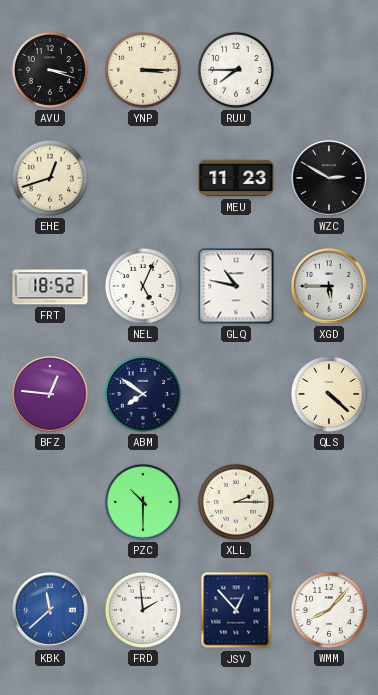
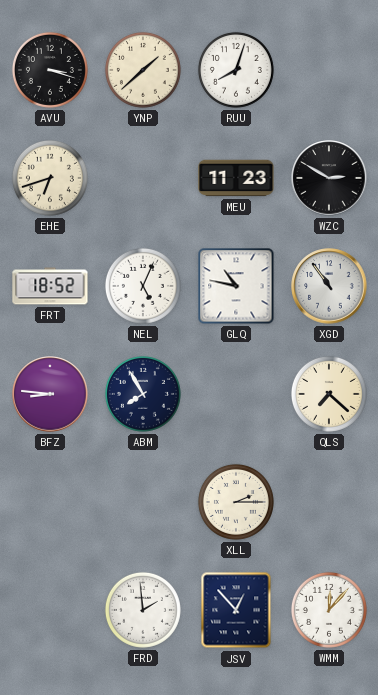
YNP: 3:15 -> 1:38
RUU: 7:45 -> 8:03
EHE: 12:42 -> 6:42
XGD: 5:45 -> 10:54
BFZ: 12:46 -> 8:46
ABM: 7:51 -> 7:55
QLS: 4:22 -> 7:22
PZC: 10:30 -> none
KBK: 11:38 -> none
WMM: 8:07 -> 12:07
